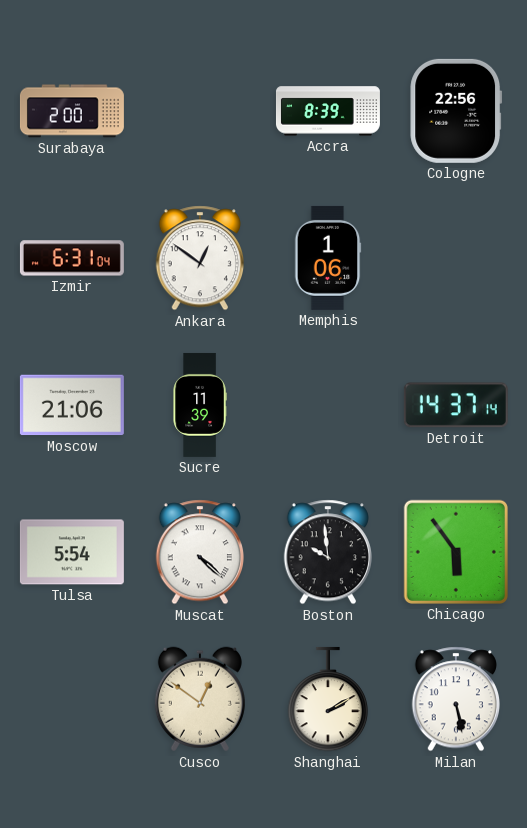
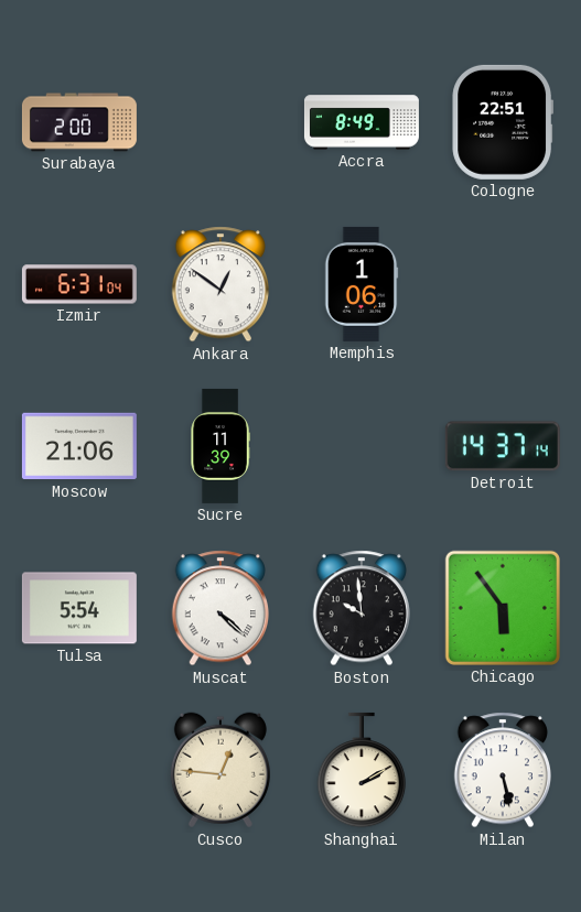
Accra: 8:39 -> 8:49
Cologne: 22:56 -> 22:51
Cusco: 12:51 -> 12:46
